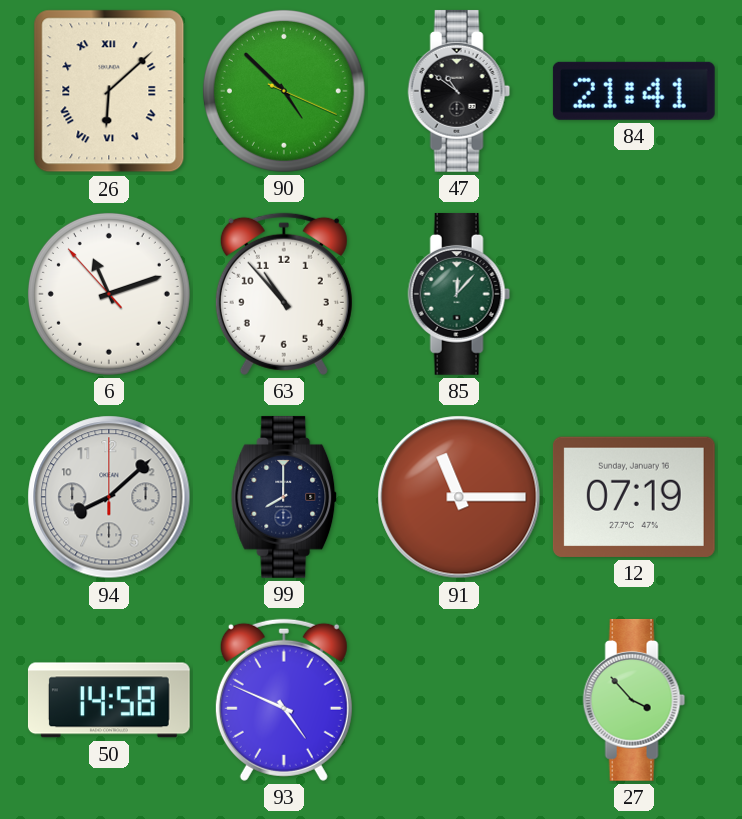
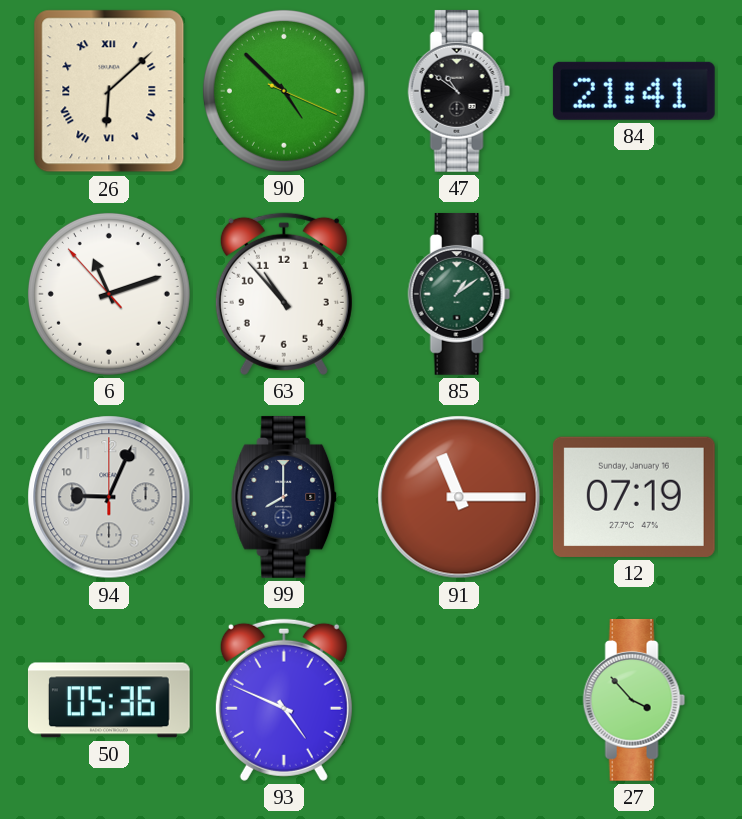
85: 12:07 -> 1:09
94: 8:08 -> 9:04
50: 14:58 -> 05:36
